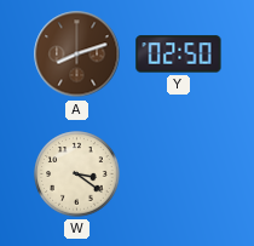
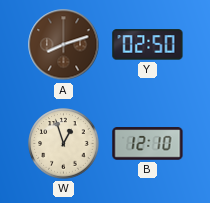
W: 3:21 -> 12:57
B: none -> 12:10
